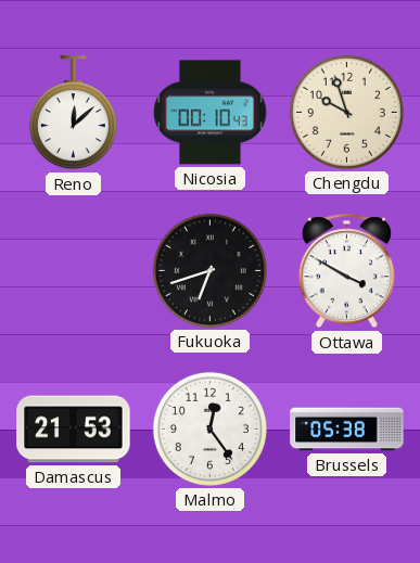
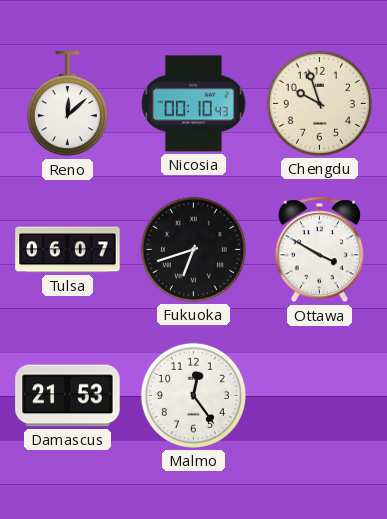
Tulsa: none -> 06:07
Brussels: 05:38 -> none
